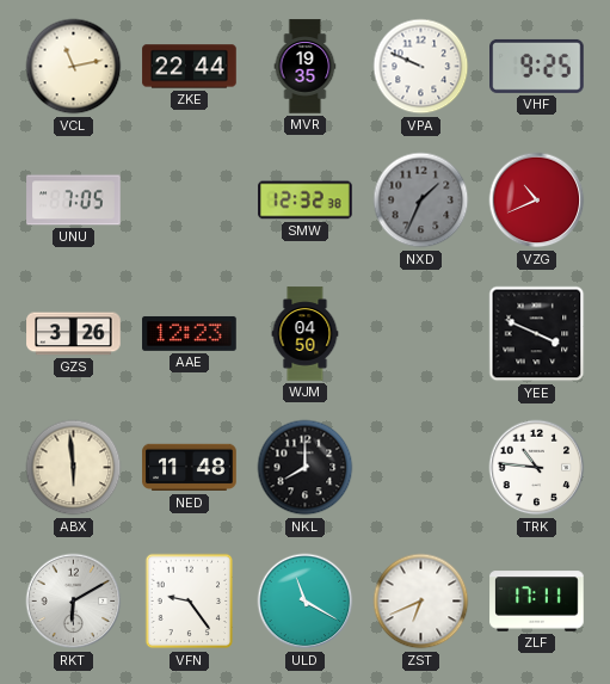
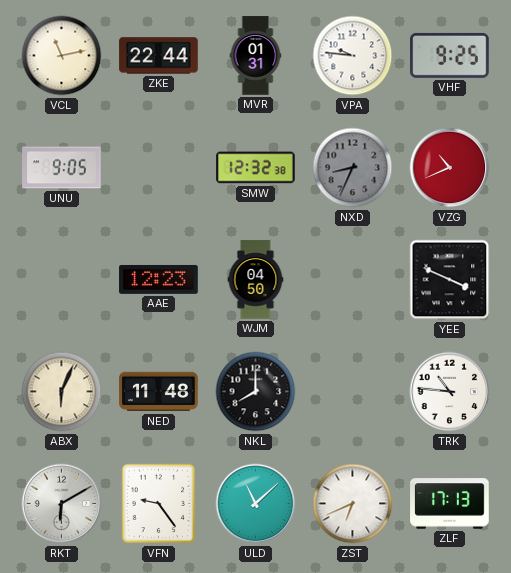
MVR: 19:35 -> 01:31
VPA: 9:49 -> 9:46
UNU: 7:05 -> 9:05
NXD: 1:34 -> 8:34
GZS: 3:26 -> none
ABX: 5:59 -> 6:04
ULD: 11:20 -> 11:08
ZLF: 17:11 -> 17:13
